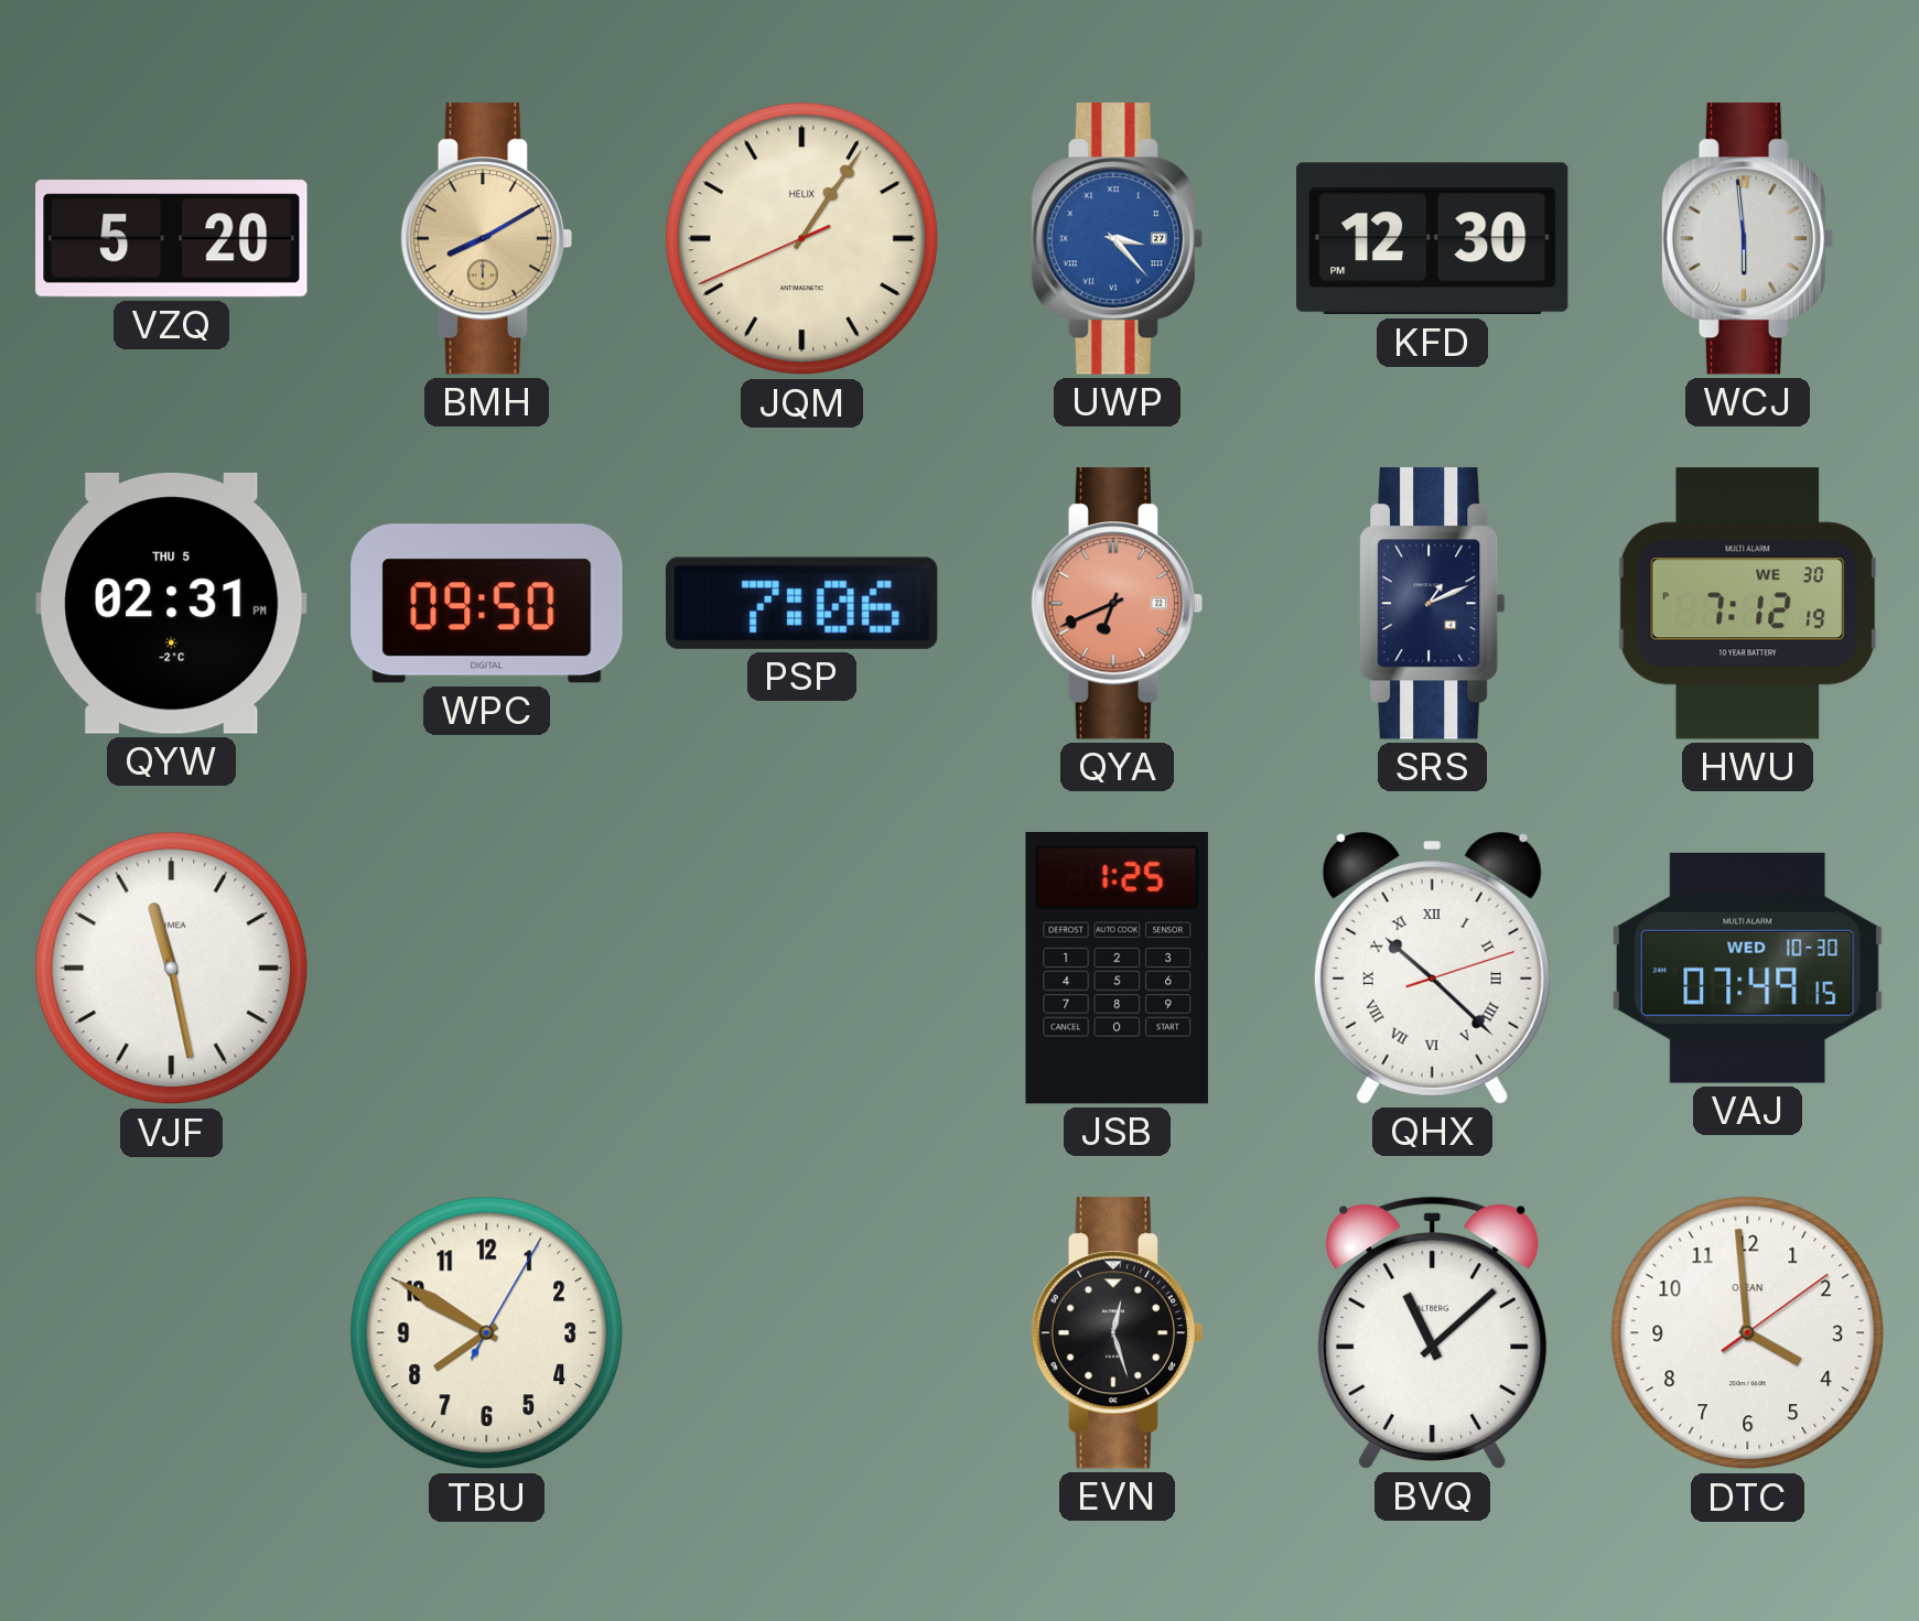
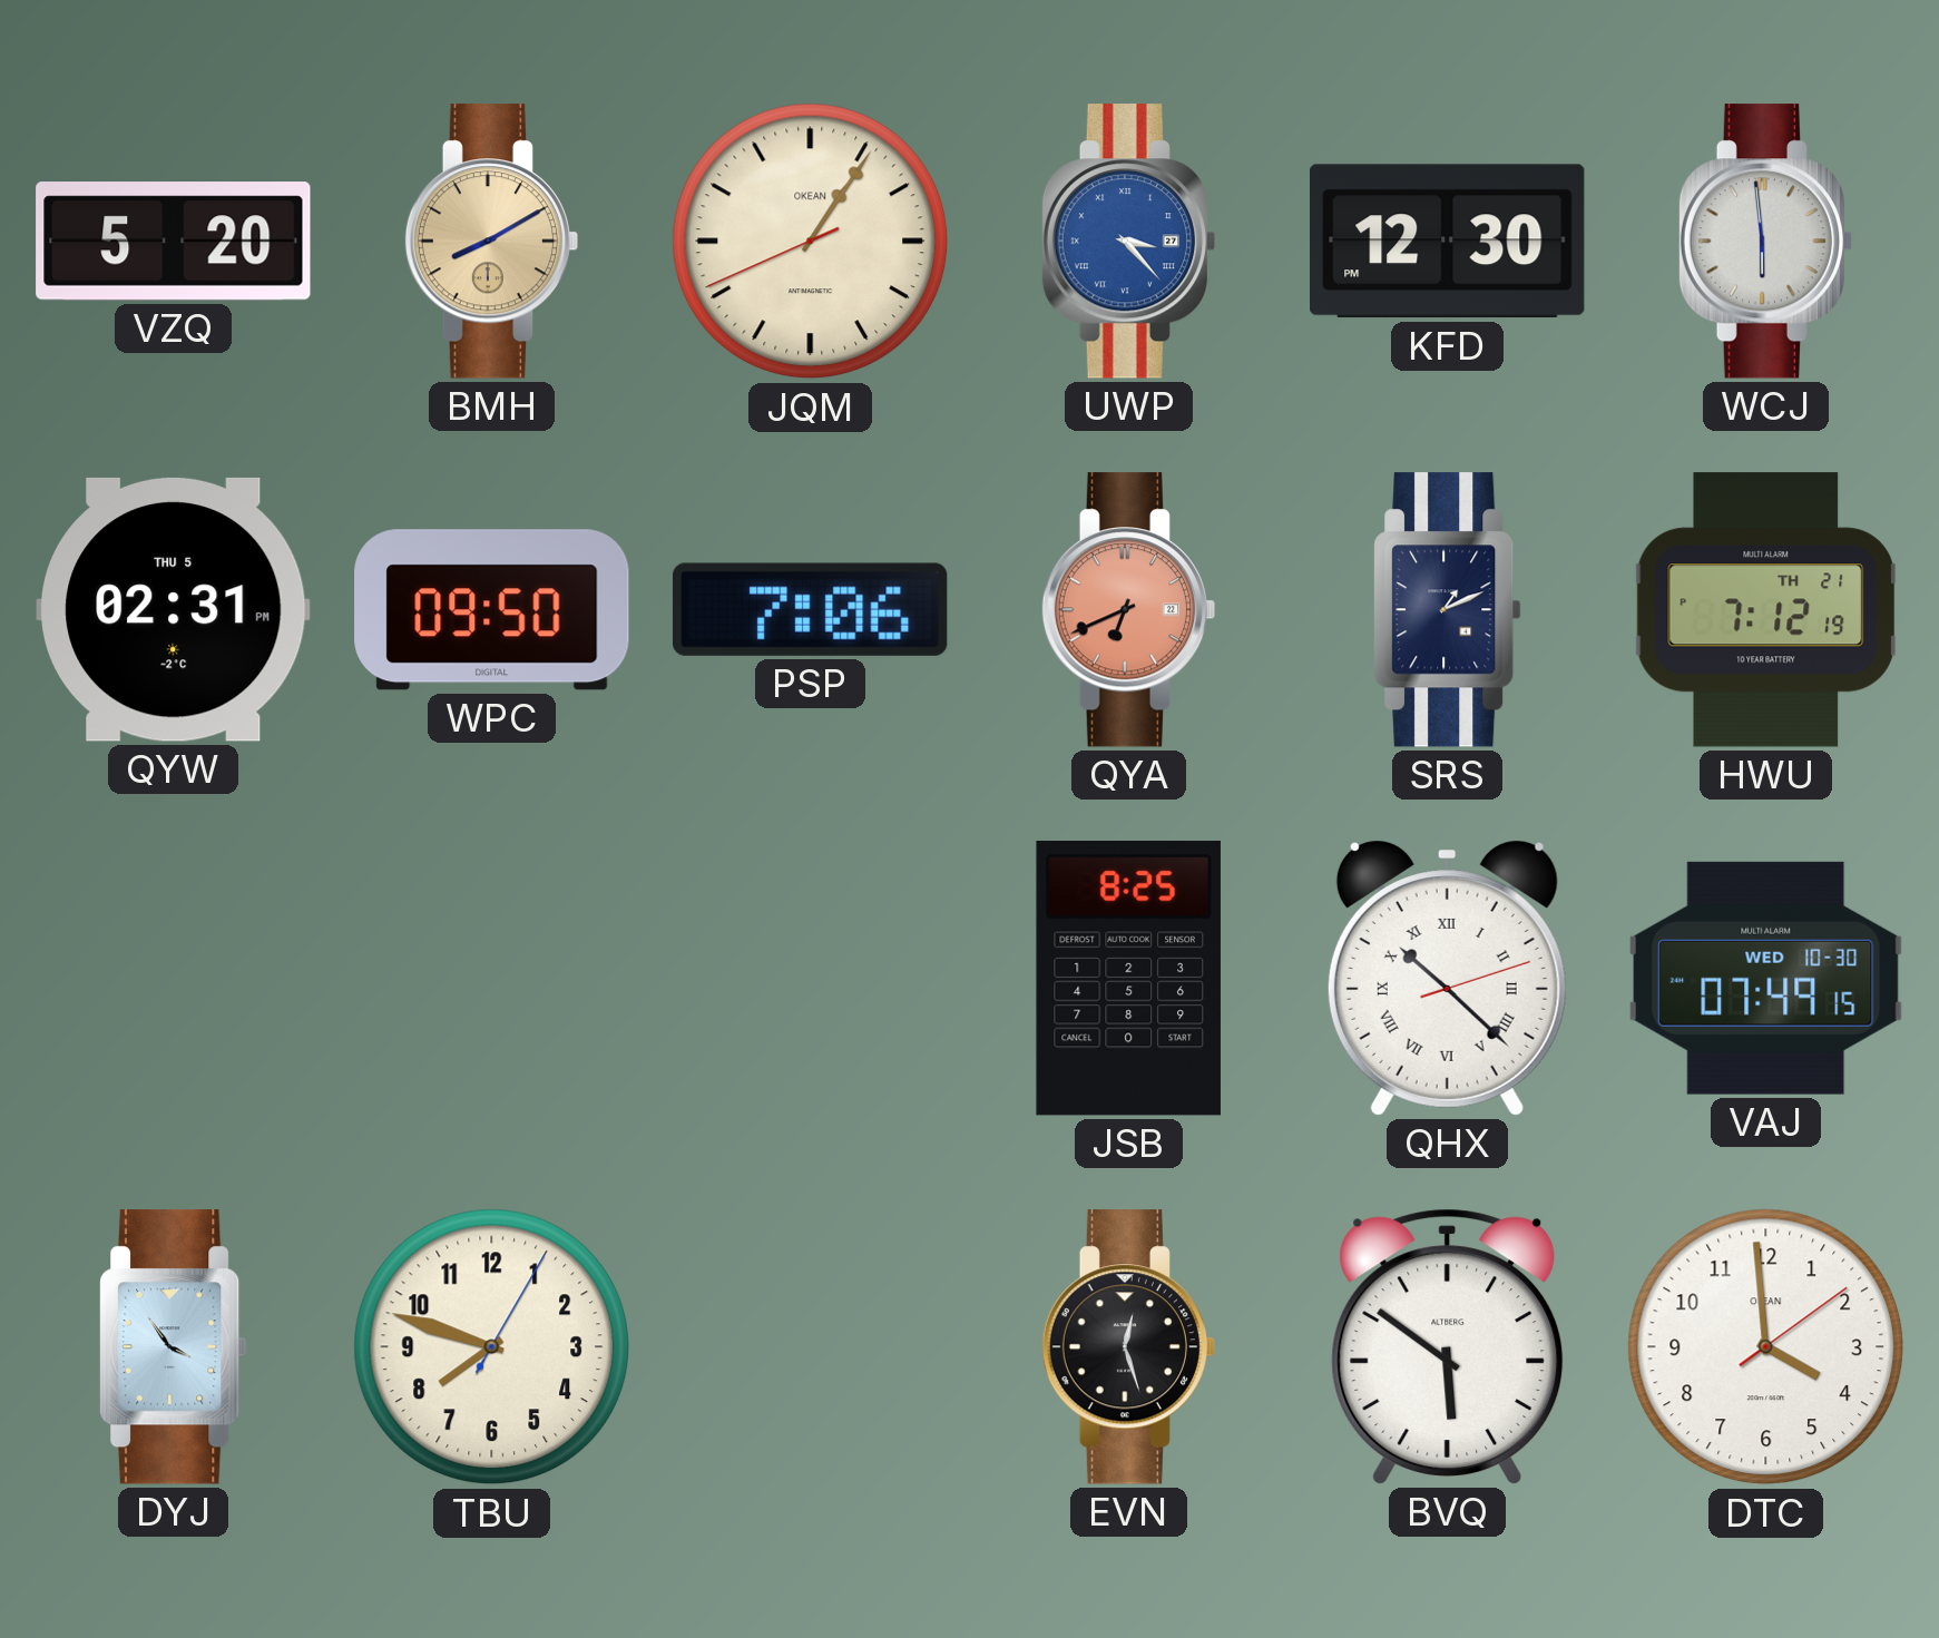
JQM brand: HELIX -> OKEAN
HWU date: WE 30 -> TH 21
VJF: 11:28 -> none
JSB: 1:25 -> 8:25
DYJ: none -> 3:54
TBU: 7:50 -> 7:48
BVQ: 11:08 -> 5:51
